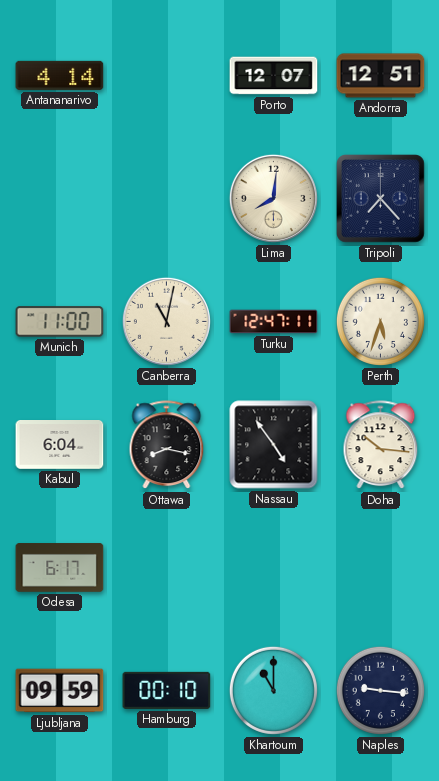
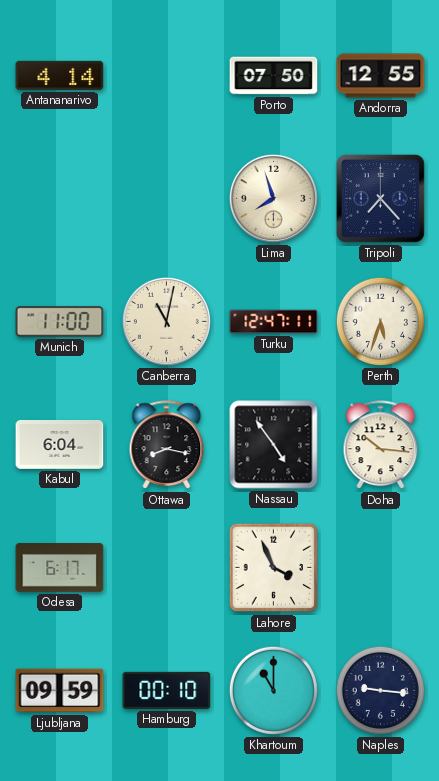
Porto: 12:07 -> 07:50
Andorra: 12:51 -> 12:55
Lima: 8:01 -> 7:57
Lahore: none -> 3:56
